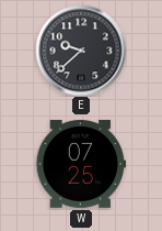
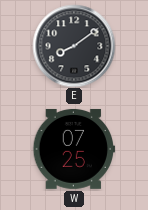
E: 9:38 -> 8:09
